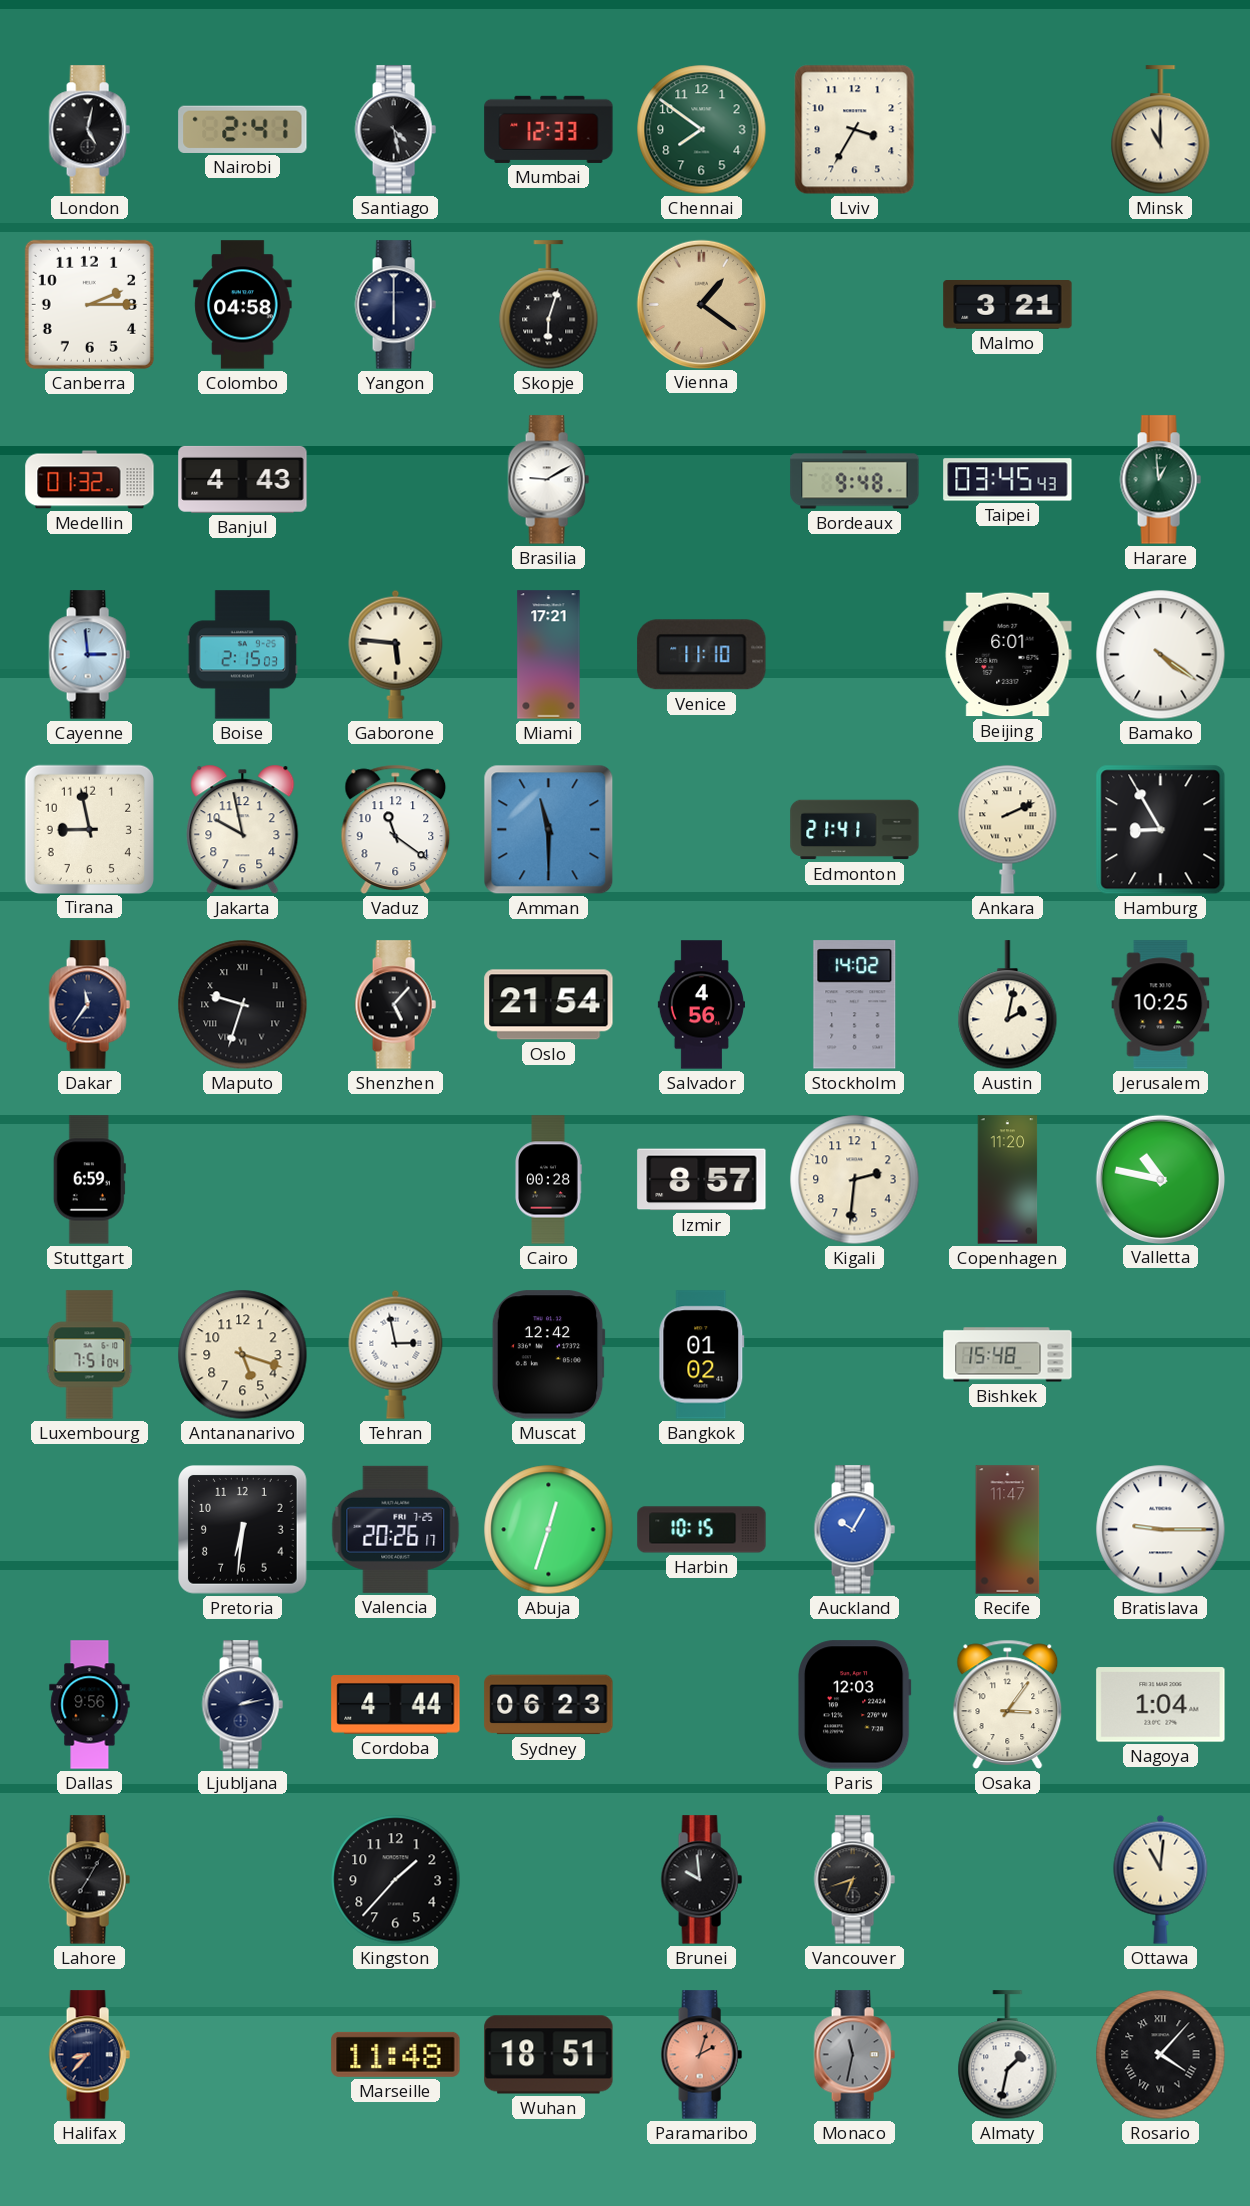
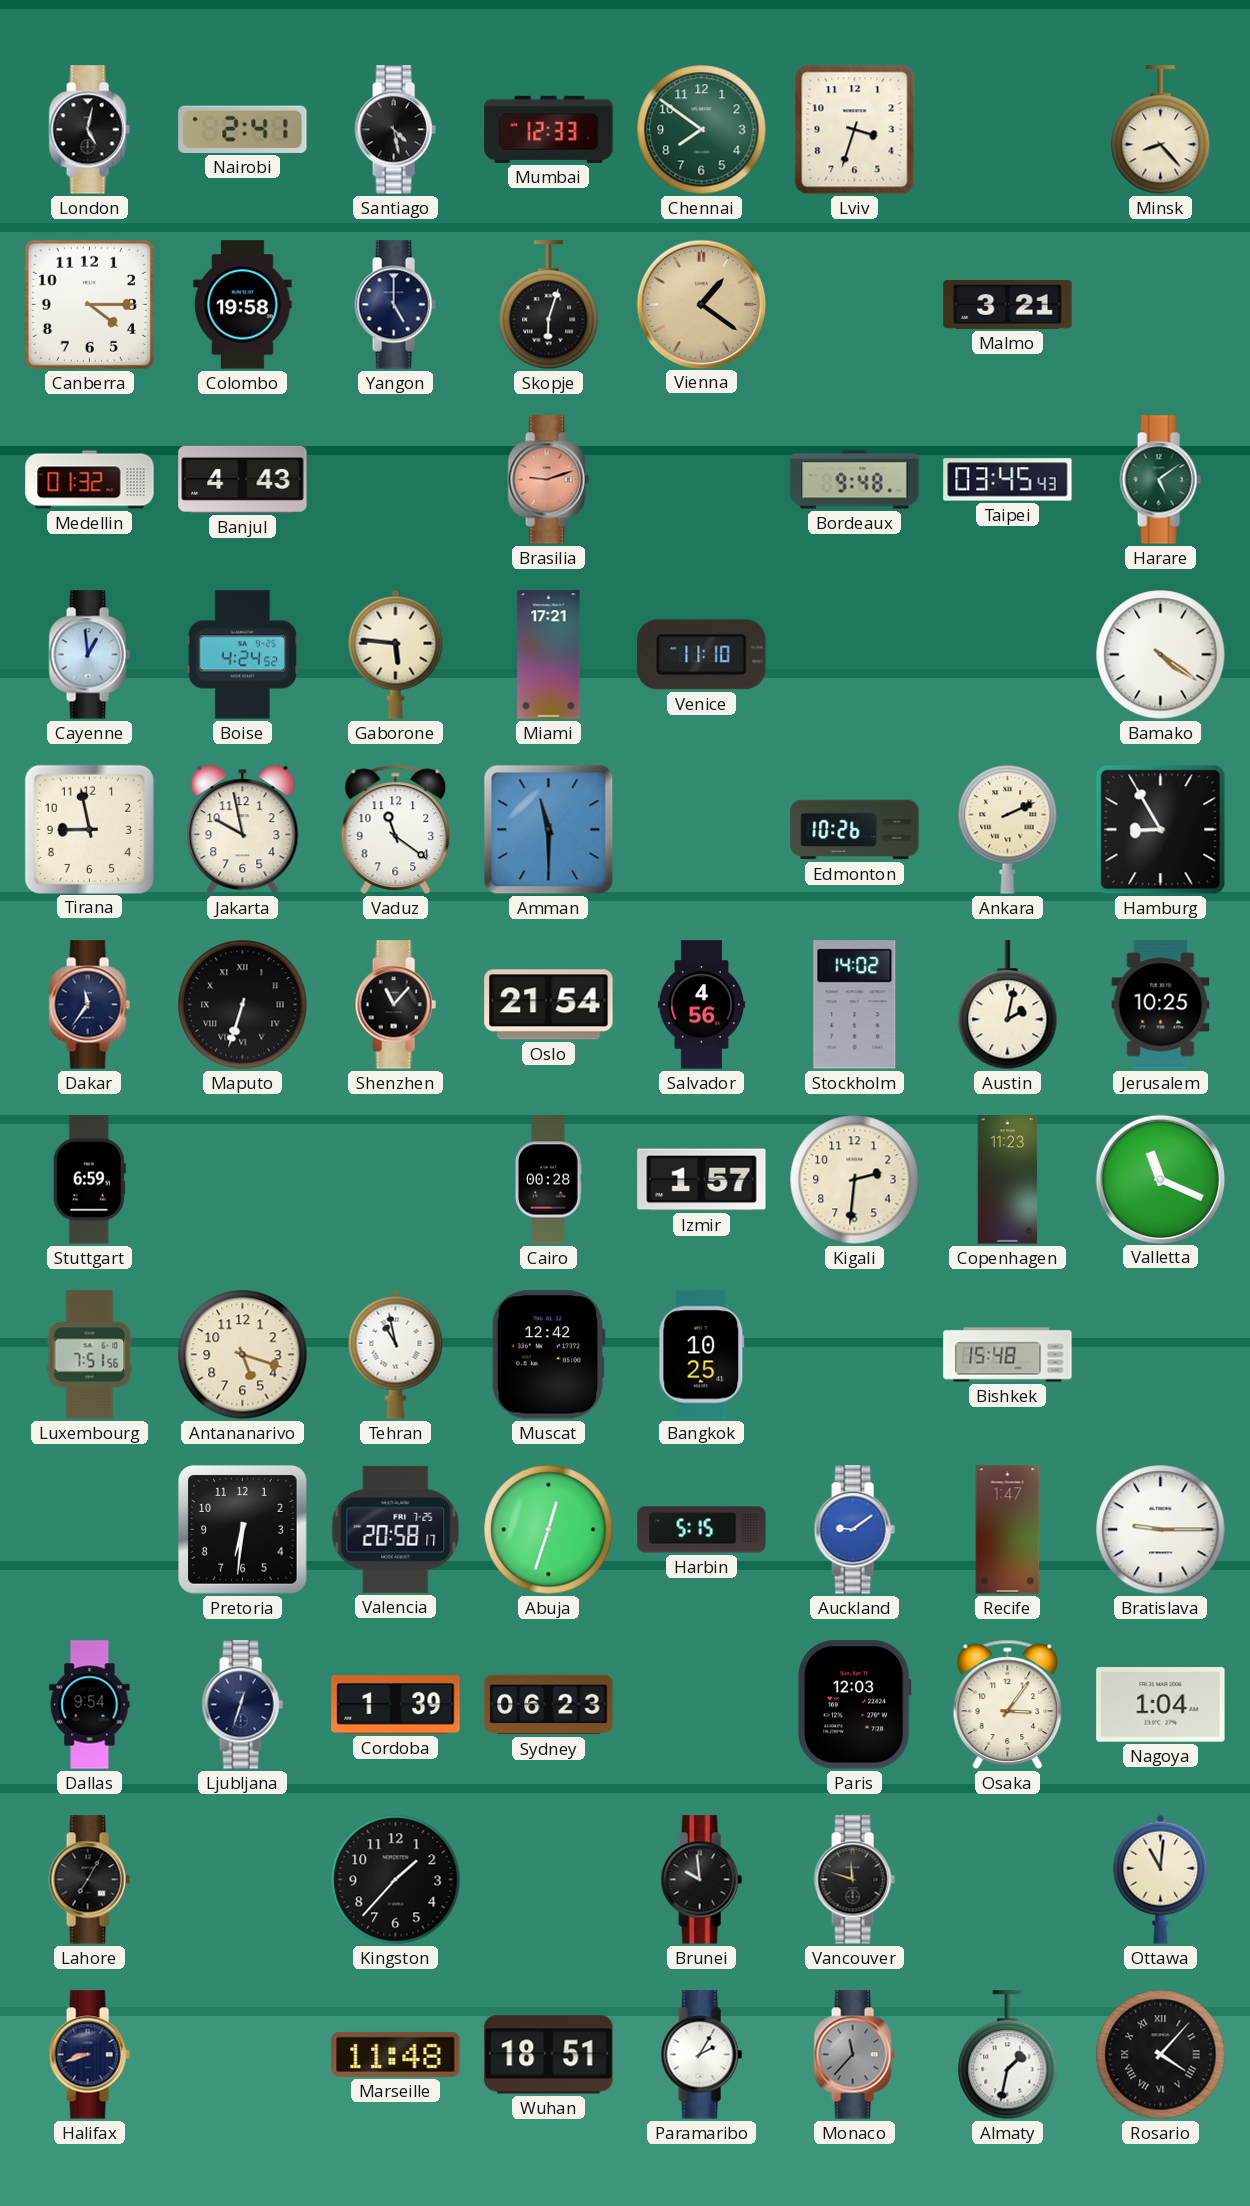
Lviv: 3:35 -> 3:33
Minsk: 11:00 -> 8:23
Canberra: 2:15 -> 4:15
Colombo: 04:58 -> 19:58
Yangon: 6:00 -> 5:00
Brasilia: 9:10 -> 9:12
Brasilia dial: white -> salmon
Harare: 12:59 -> 5:09
Cayenne: 2:59 -> 12:59
Boise: 2:15 -> 4:24
Beijing: 6:01 -> none
Edmonton: 21:41 -> 10:26
Maputo: 9:33 -> 6:33
Shenzhen: 5:07 -> 11:07
Izmir: 8:57 -> 1:57
Copenhagen: 11:20 -> 11:23
Valletta: 10:47 -> 11:19
Luxembourg: 7:51:04 -> 7:51:56
Tehran: 2:58 -> 10:58
Bangkok: 01:02 -> 10:25
Valencia: 20:26 -> 20:58
Harbin: 10:15 -> 5:15
Auckland: 10:05 -> 9:09
Recife: 11:47 -> 1:47
Dallas: 9:56 -> 9:54
Ljubljana: 2:13 -> 12:33
Cordoba: 4:44 -> 1:39
Vancouver: 6:42 -> 11:48
Halifax: 8:37 -> 8:42
Paramaribo: 2:03 -> 2:05
Paramaribo dial: salmon -> white
Monaco: 11:32 -> 11:37
